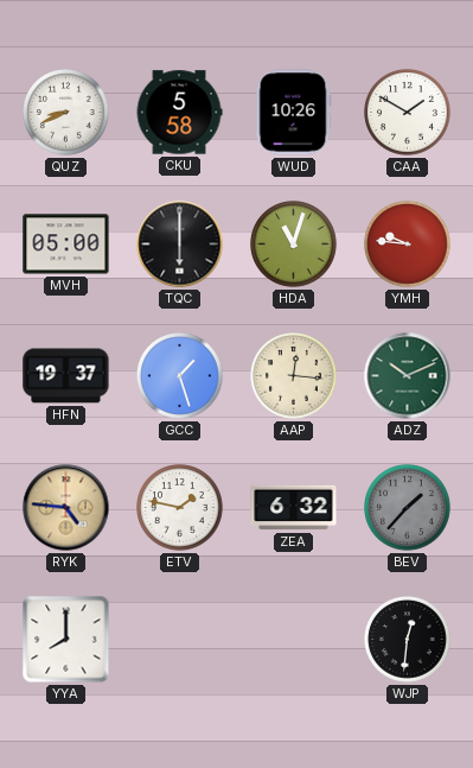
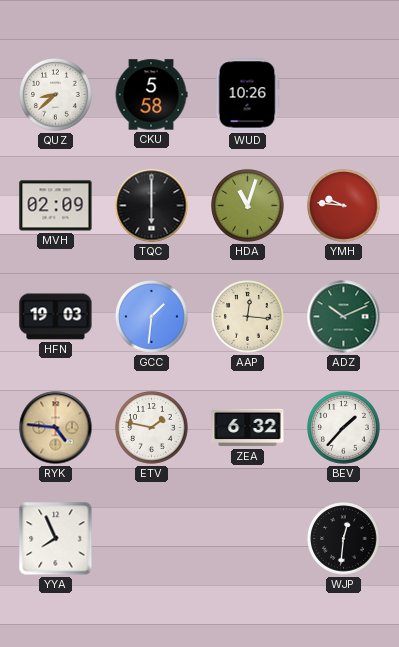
QUZ: 8:41 -> 8:38
CAA: 1:50 -> none
MVH: 05:00 -> 02:09
HFN: 19:37 -> 19:03
GCC: 1:27 -> 1:31
BEV dial: grey -> white
YYA: 8:00 -> 7:56
